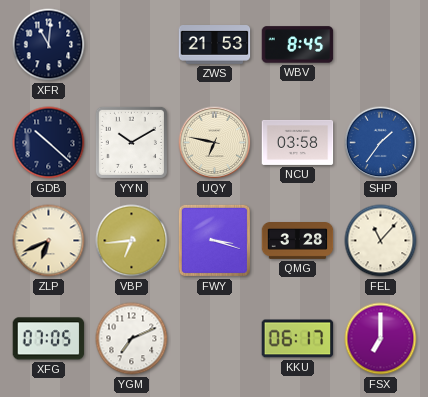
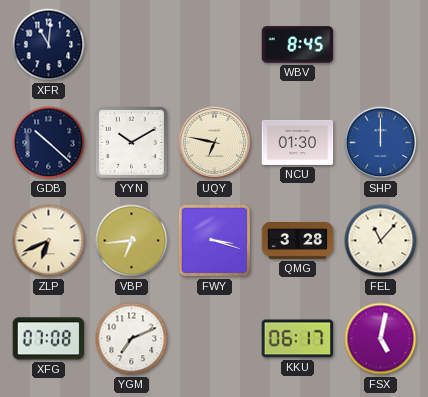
ZWS: 21:53 -> none
NCU: 03:58 -> 01:30
SHP: 1:36 -> 12:00
XFG: 07:05 -> 07:08
FSX: 7:00 -> 5:02
